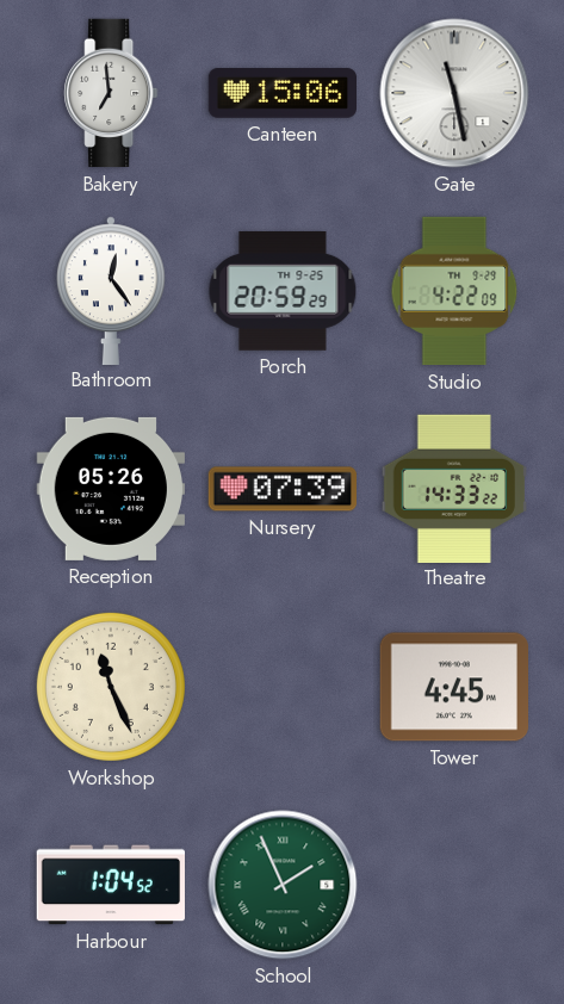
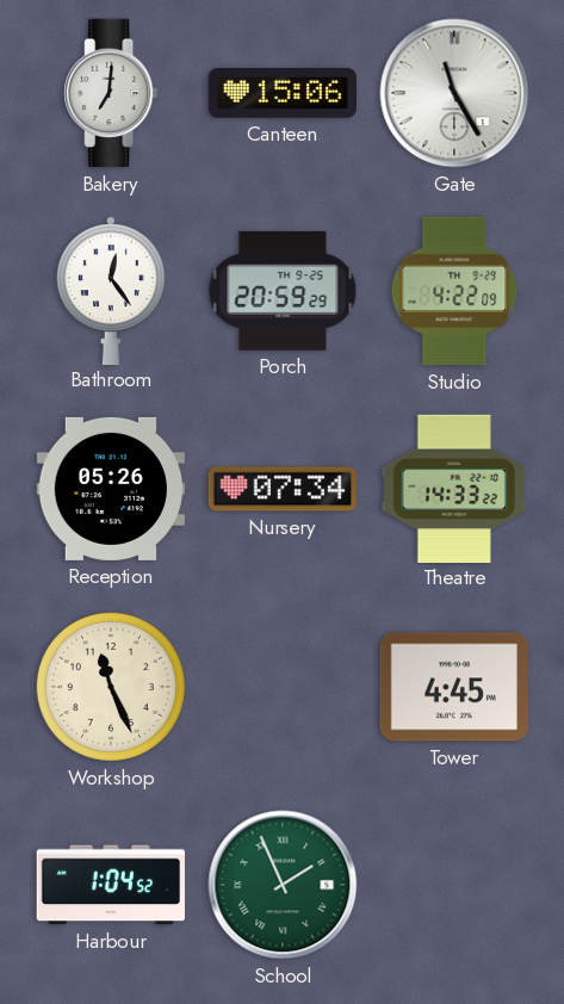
Bakery: 6:59 -> 7:01
Gate: 11:28 -> 11:25
Nursery: 07:39 -> 07:34
